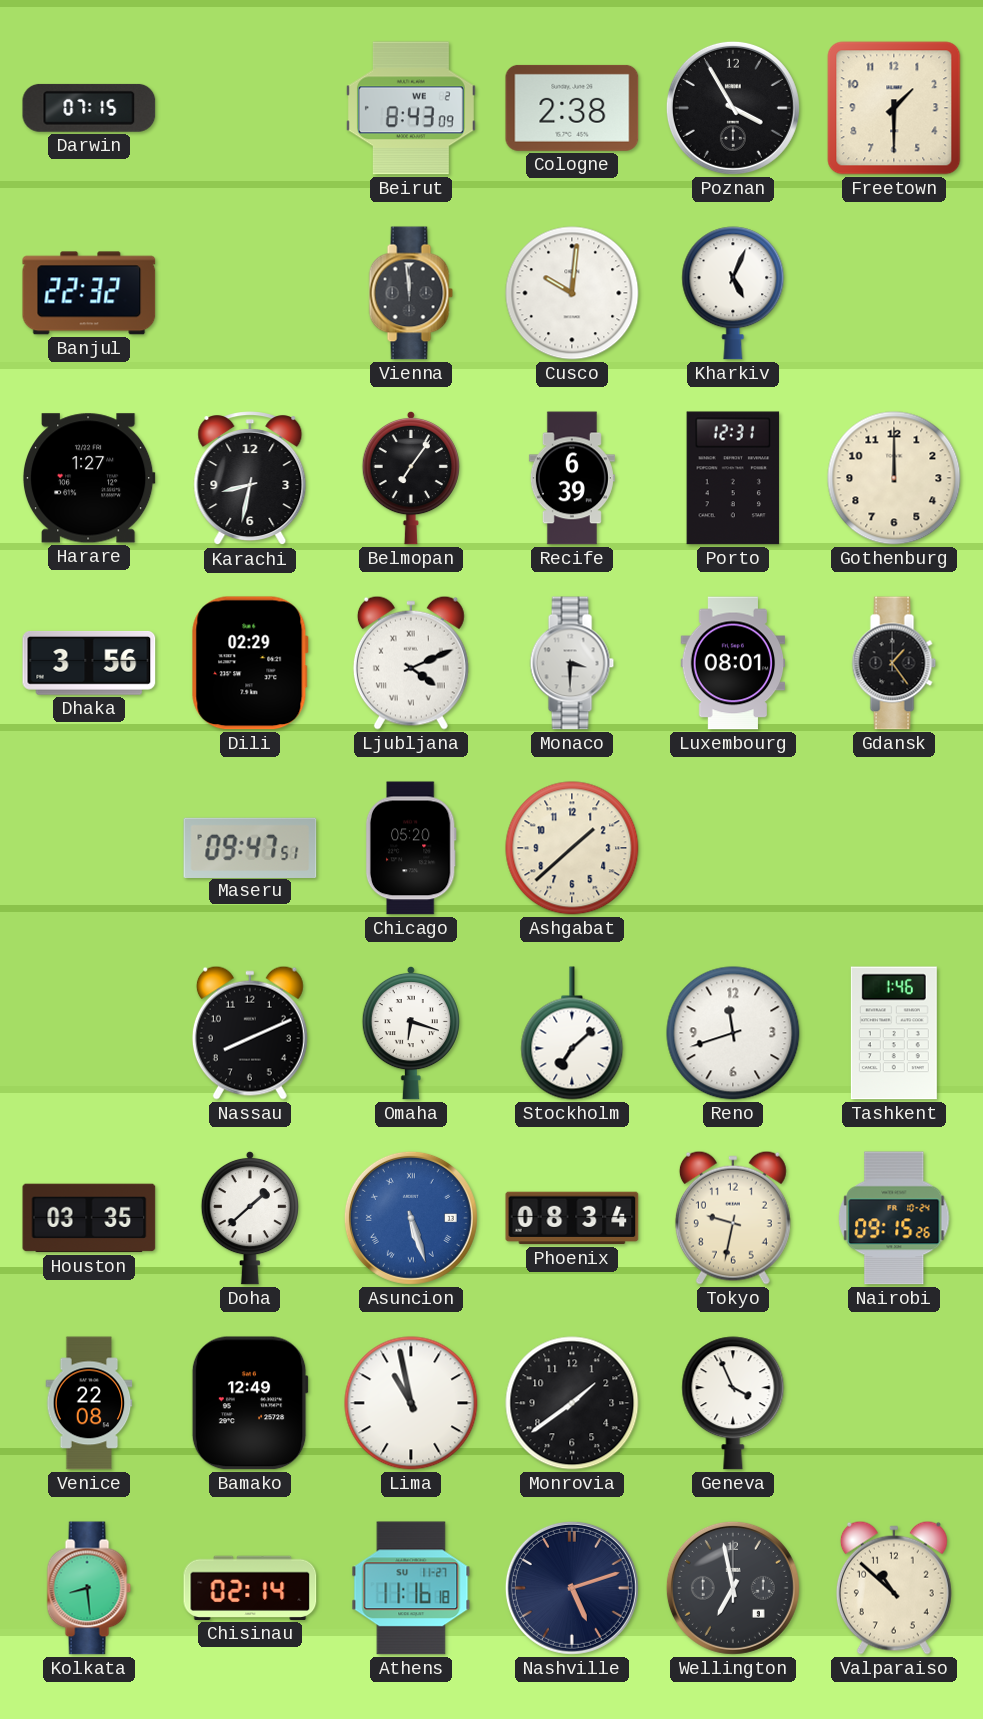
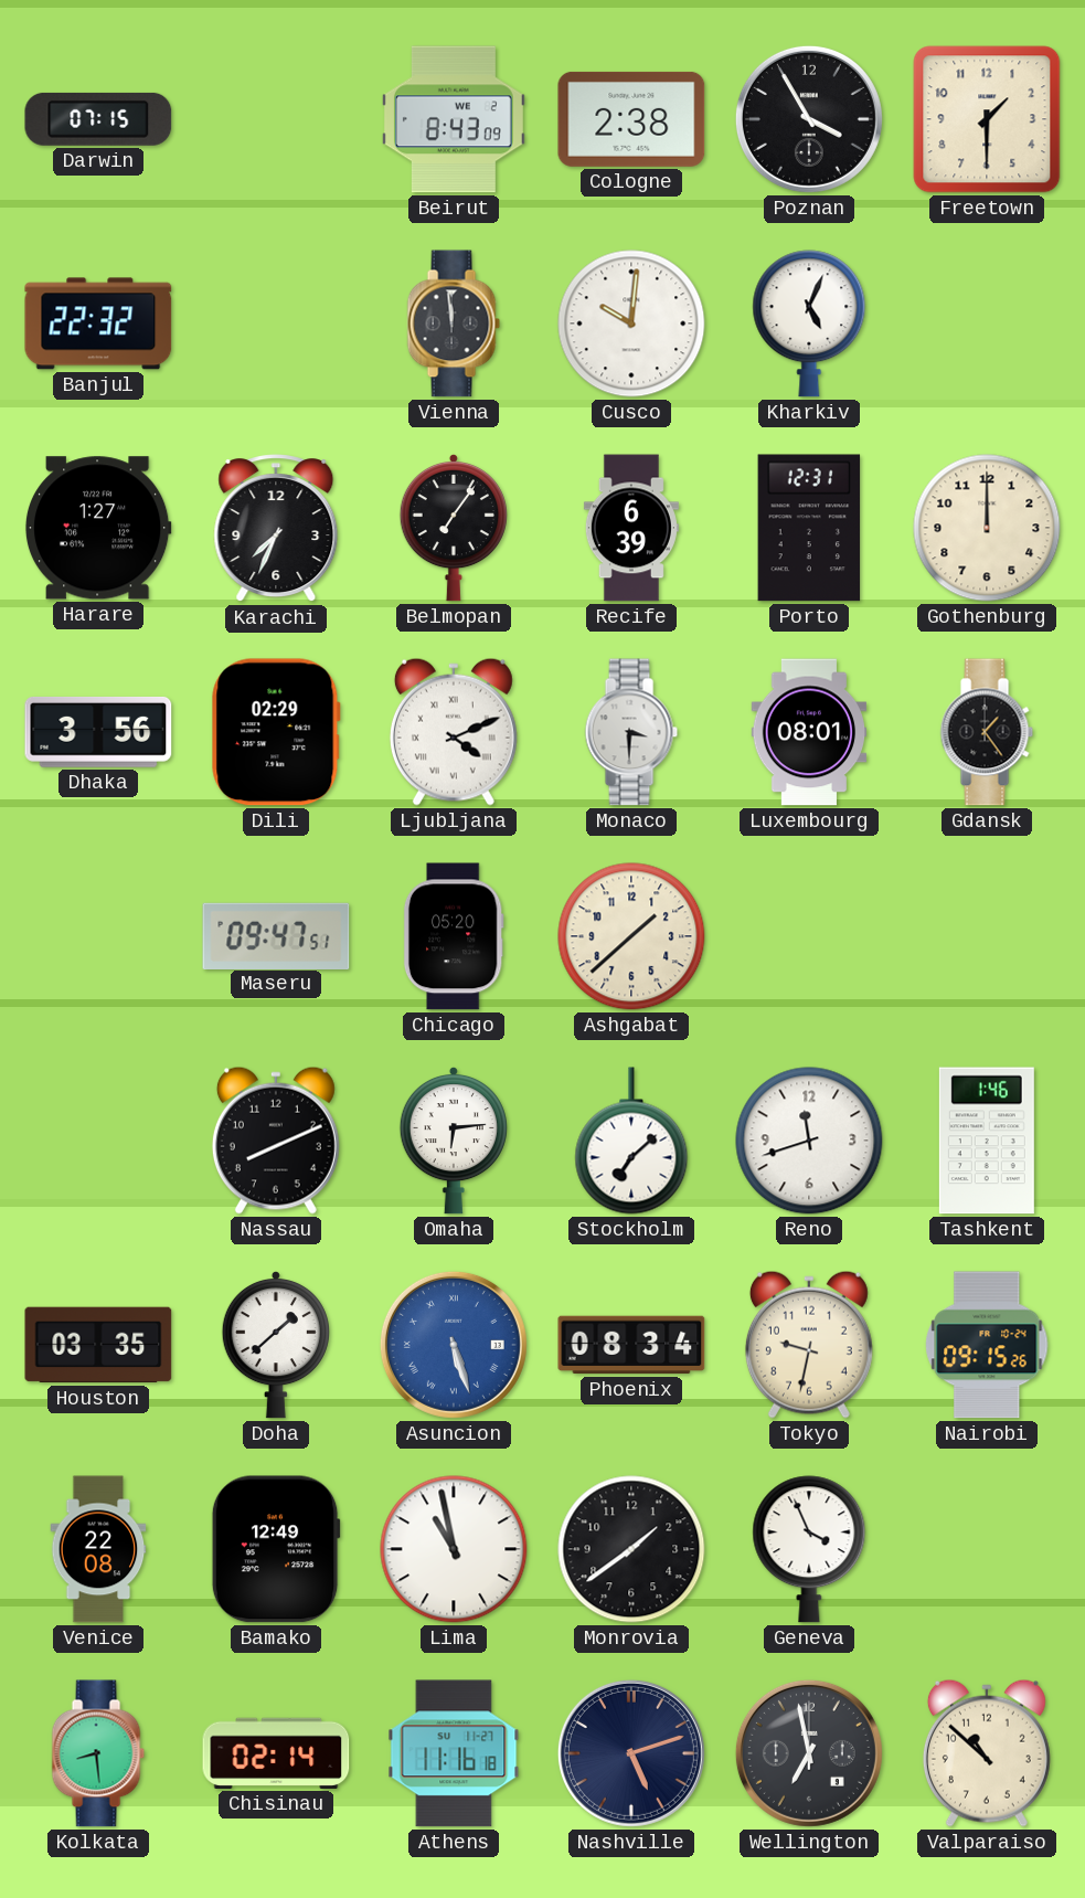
Karachi: 8:32 -> 7:34
Omaha: 6:18 -> 6:14
